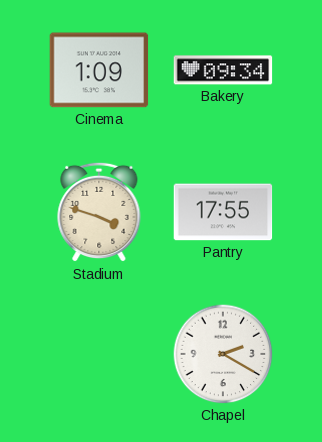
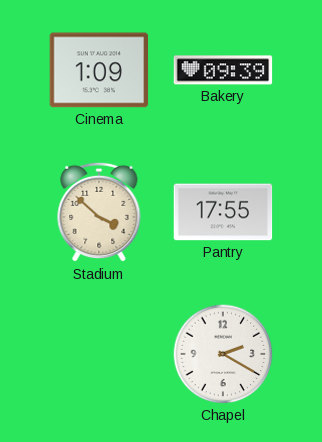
Bakery: 09:34 -> 09:39
Stadium: 3:48 -> 3:52
